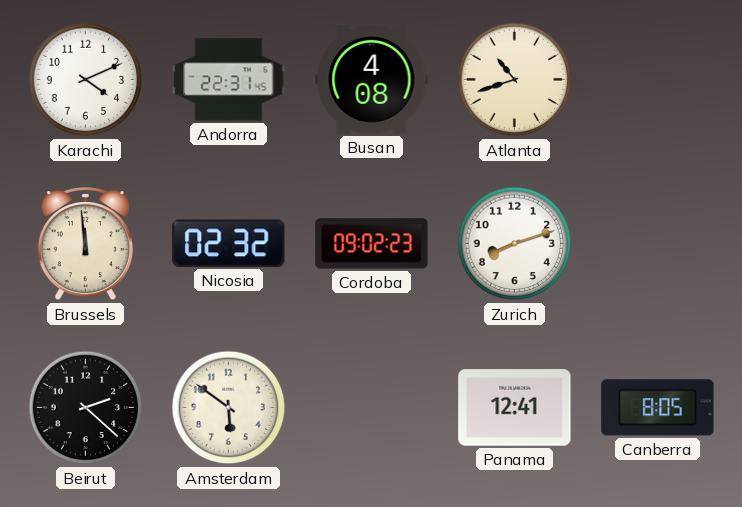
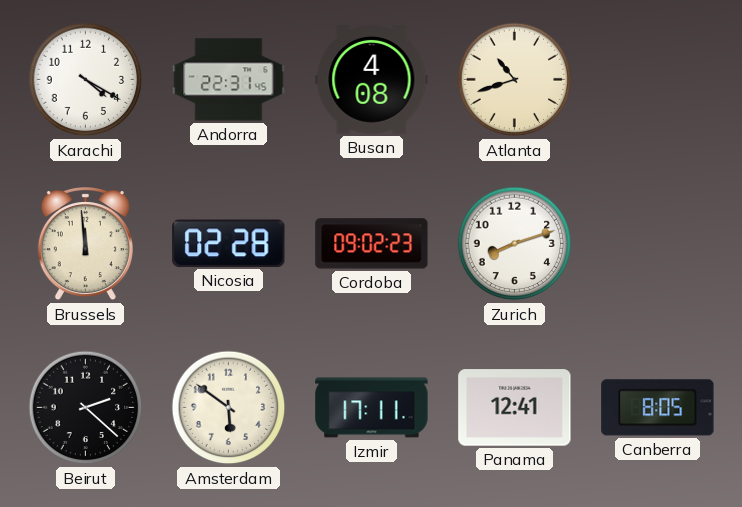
Karachi: 4:11 -> 4:20
Nicosia: 02:32 -> 02:28
Izmir: none -> 17:11
